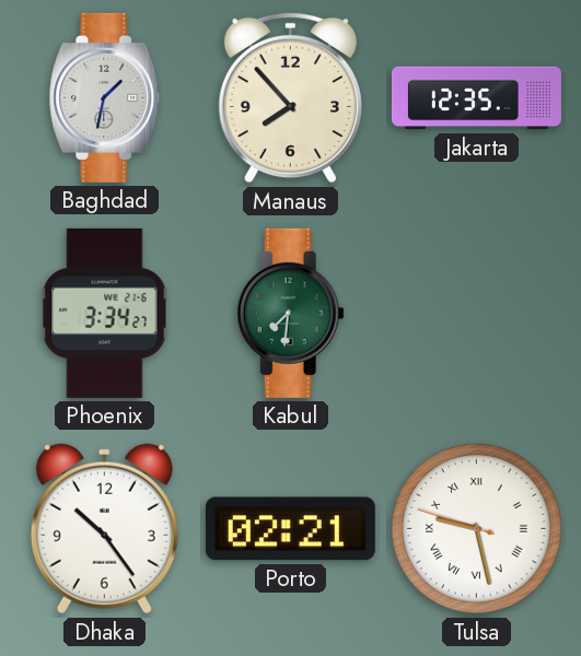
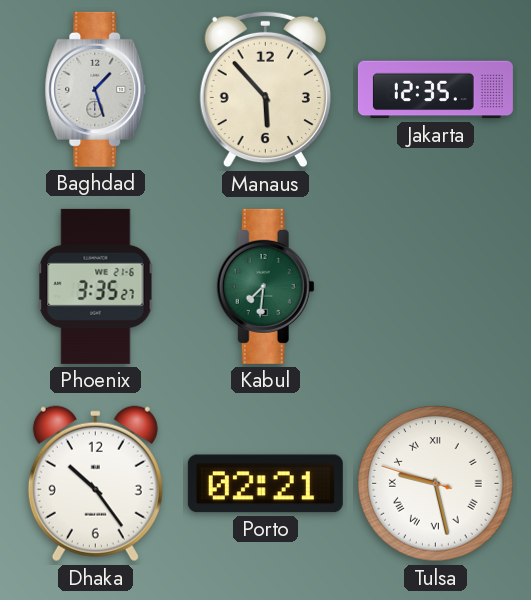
Baghdad: 1:32 -> 1:27
Manaus: 7:53 -> 5:53
Phoenix: 3:34 -> 3:35
